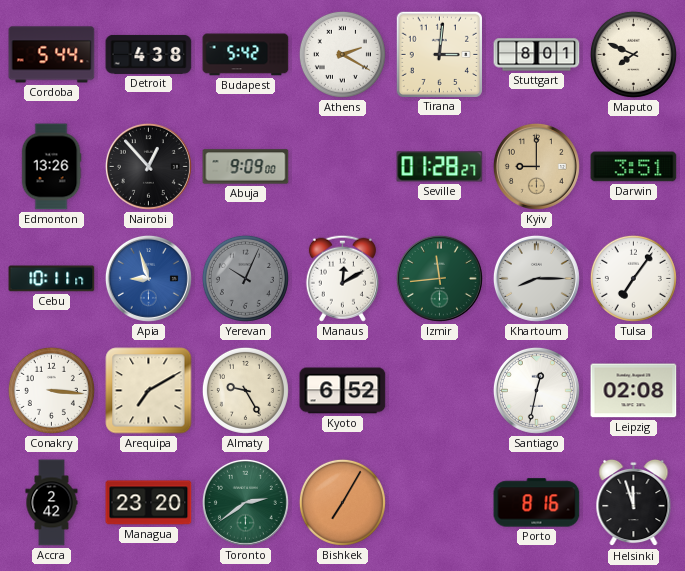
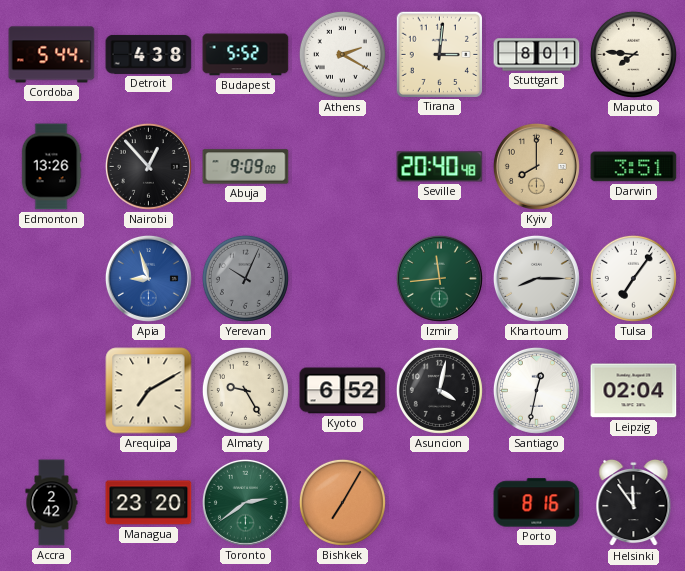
Budapest: 5:42 -> 5:52
Maputo: 7:49 -> 7:46
Seville: 01:28 -> 20:40
Kyiv: 9:00 -> 8:00
Cebu: 10:11 -> none
Manaus: 12:10 -> none
Conakry: 3:16 -> none
Asuncion: none -> 4:02
Leipzig: 02:08 -> 02:04
Helsinki: 11:57 -> 11:54
